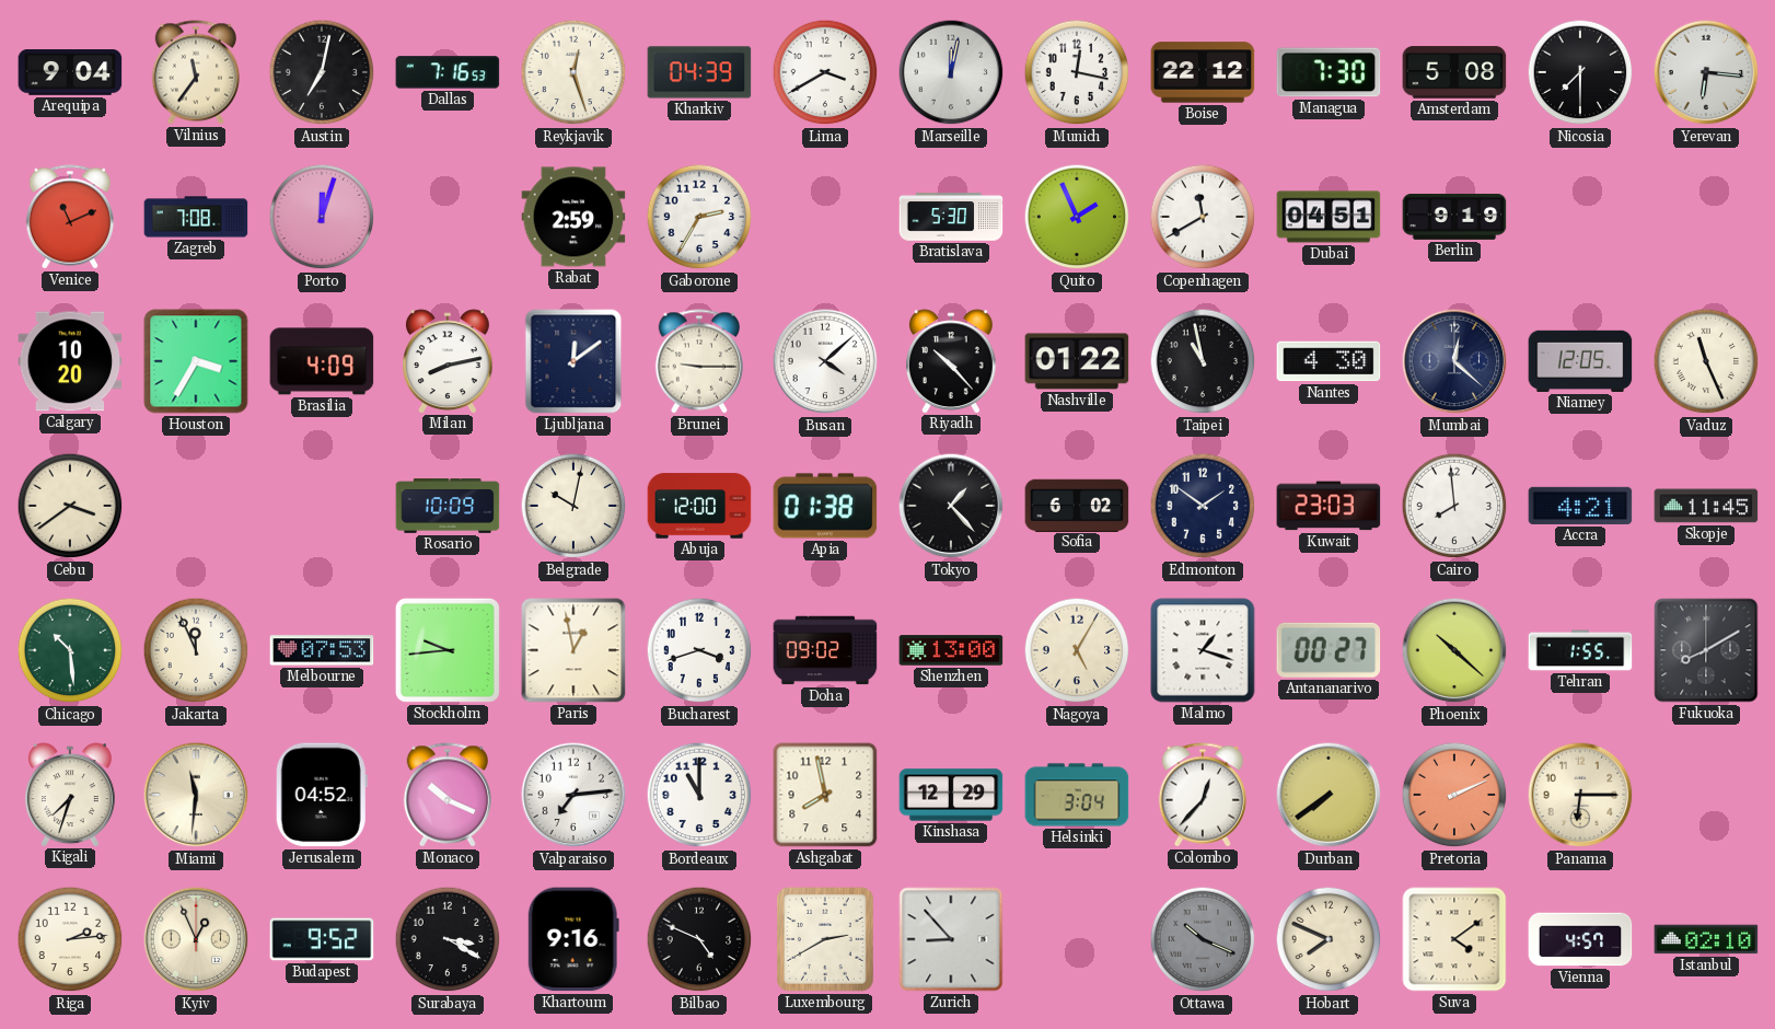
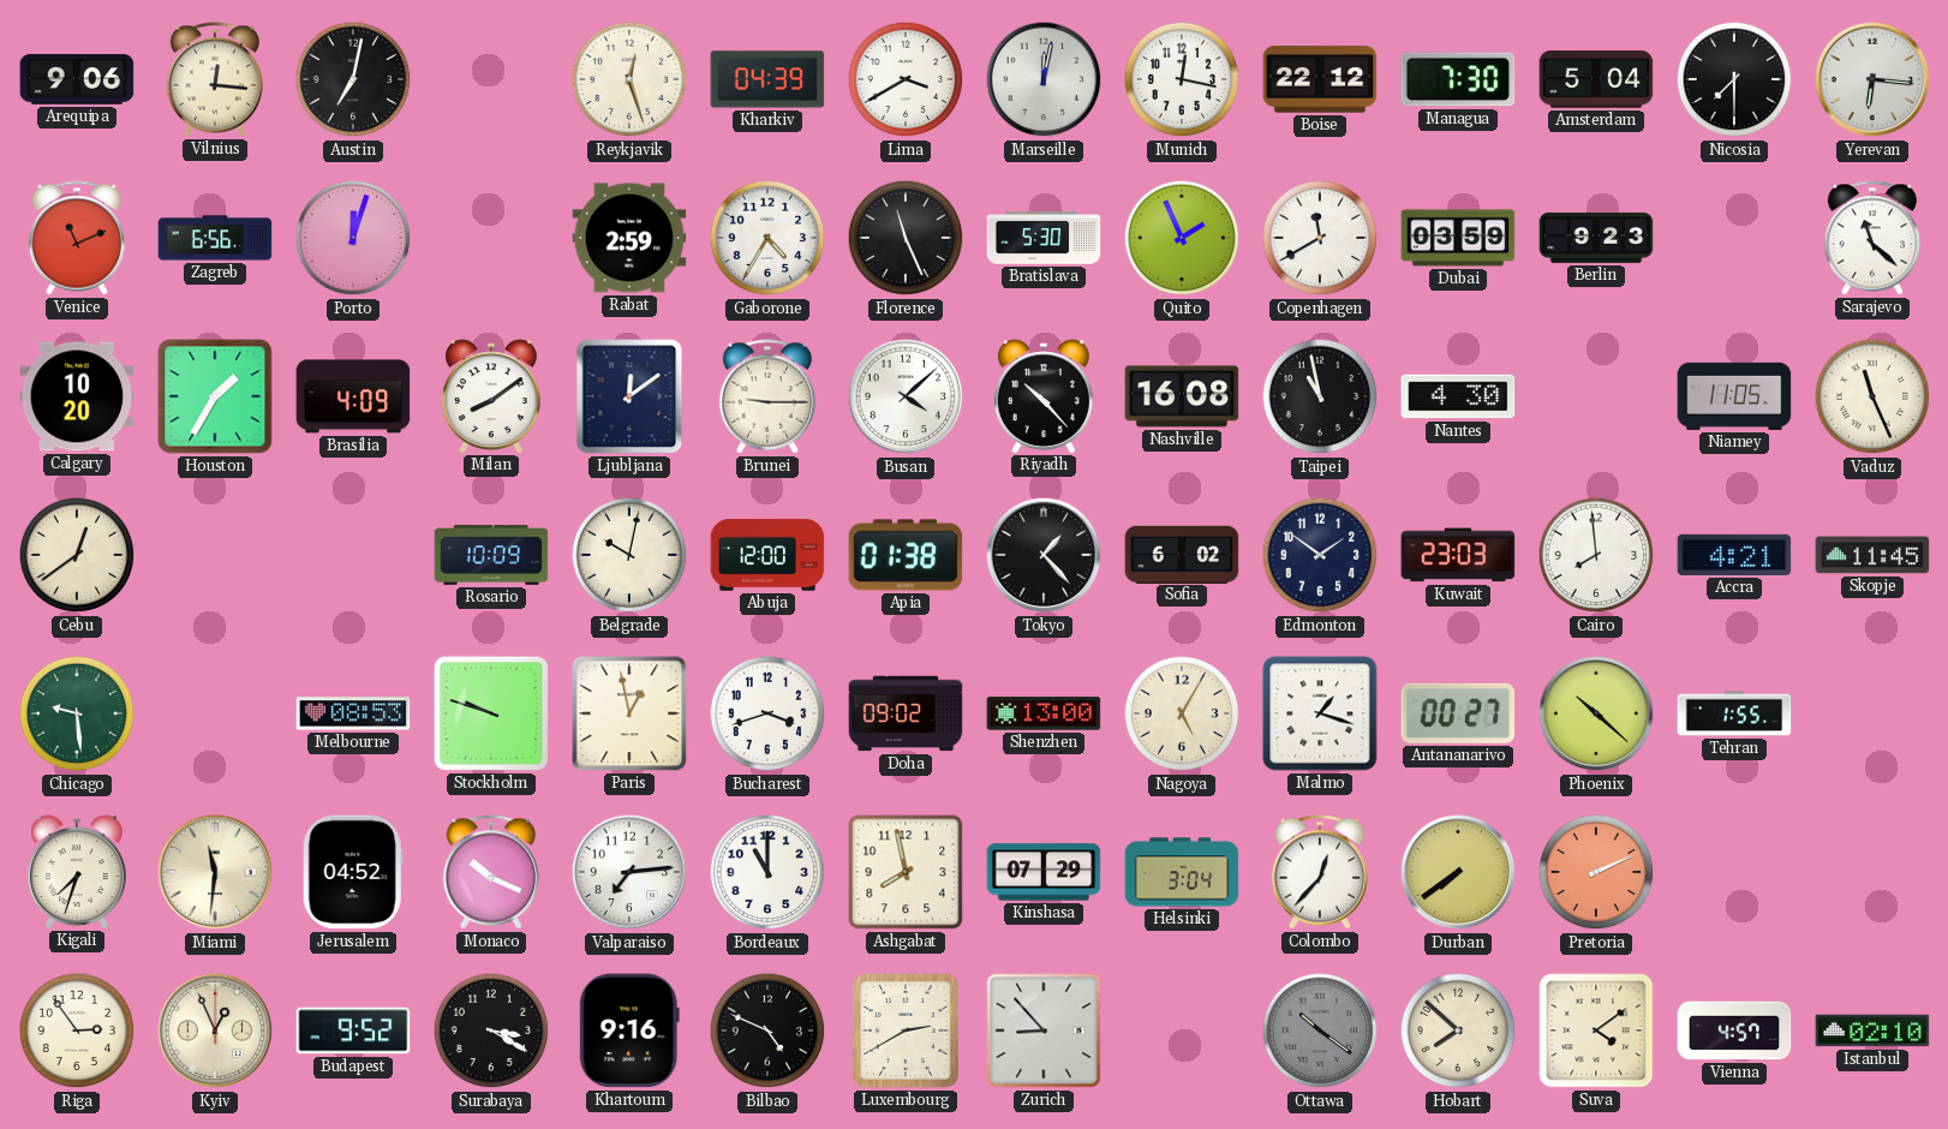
Arequipa: 9:04 -> 9:06
Vilnius: 11:36 -> 12:16
Dallas: 7:16 -> none
Amsterdam: 5:08 -> 5:04
Zagreb: 7:08 -> 6:56
Gaborone: 2:35 -> 4:35
Florence: none -> 11:26
Dubai: 04:51 -> 03:59
Berlin: 9:19 -> 9:23
Sarajevo: none -> 11:22
Houston: 3:35 -> 1:35
Milan: 8:13 -> 8:09
Nashville: 01:22 -> 16:08
Mumbai: 12:22 -> none
Niamey: 12:05 -> 11:05
Cebu: 3:39 -> 12:39
Chicago: 10:29 -> 9:29
Jakarta: 11:56 -> none
Melbourne: 07:53 -> 08:53
Stockholm: 9:44 -> 9:48
Fukuoka: 8:10 -> none
Kinshasa: 12:29 -> 07:29
Panama: 6:15 -> none
Riga: 2:14 -> 2:54
Ottawa: 10:19 -> 10:21
Hobart: 7:49 -> 7:52
